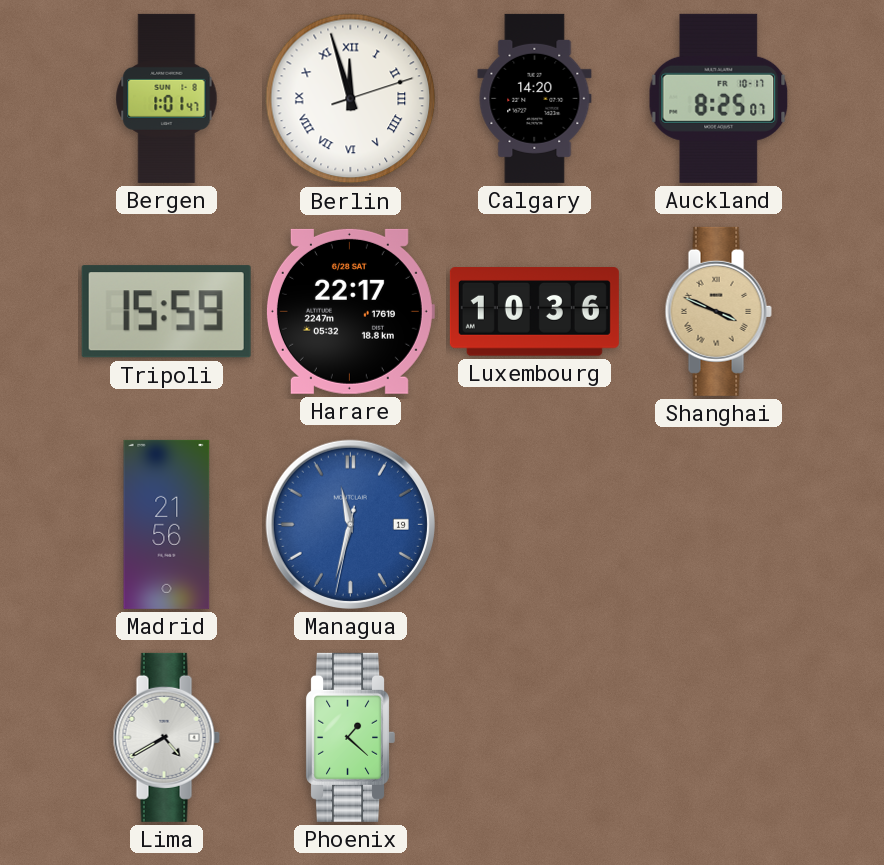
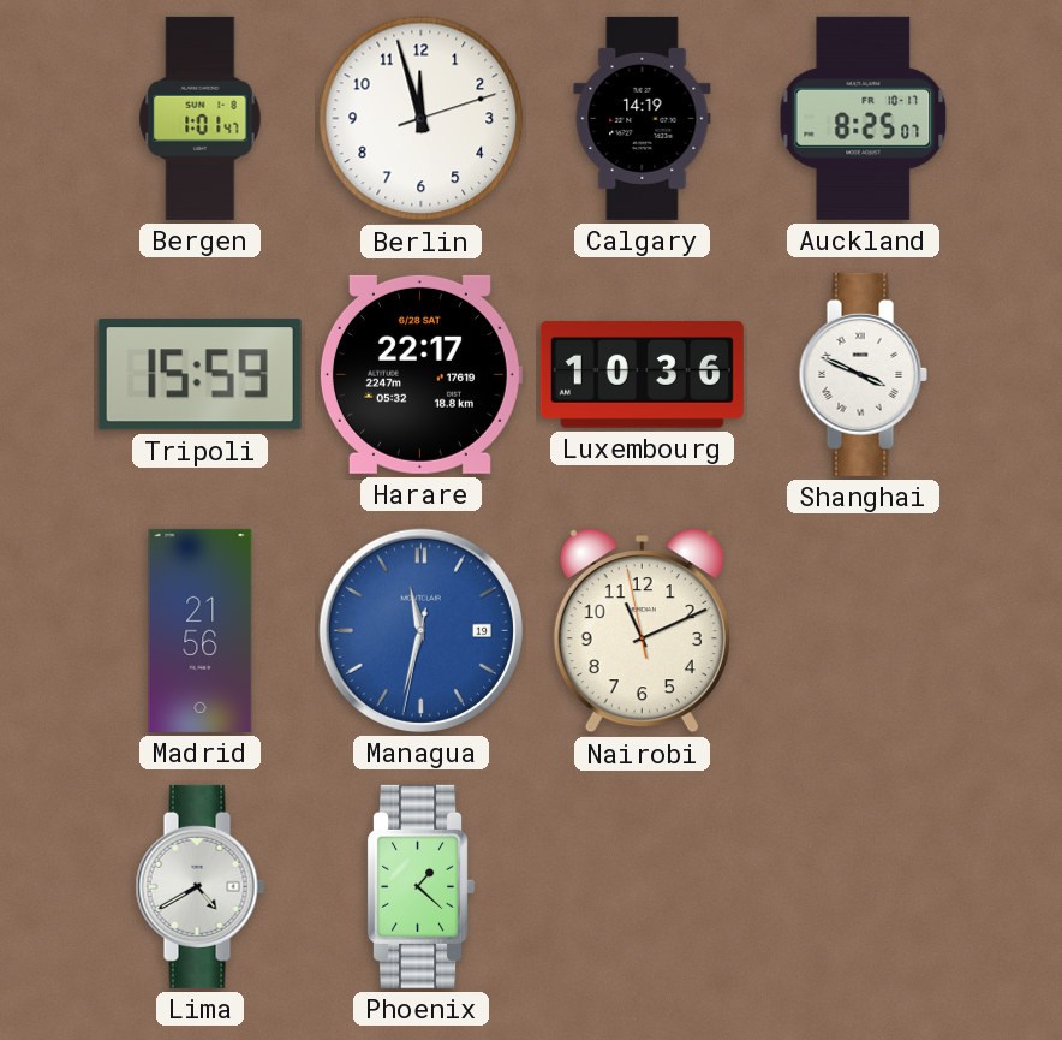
Berlin numerals: Roman -> Arabic
Calgary: 14:20 -> 14:19
Shanghai dial: champagne -> white
Nairobi: none -> 11:10
